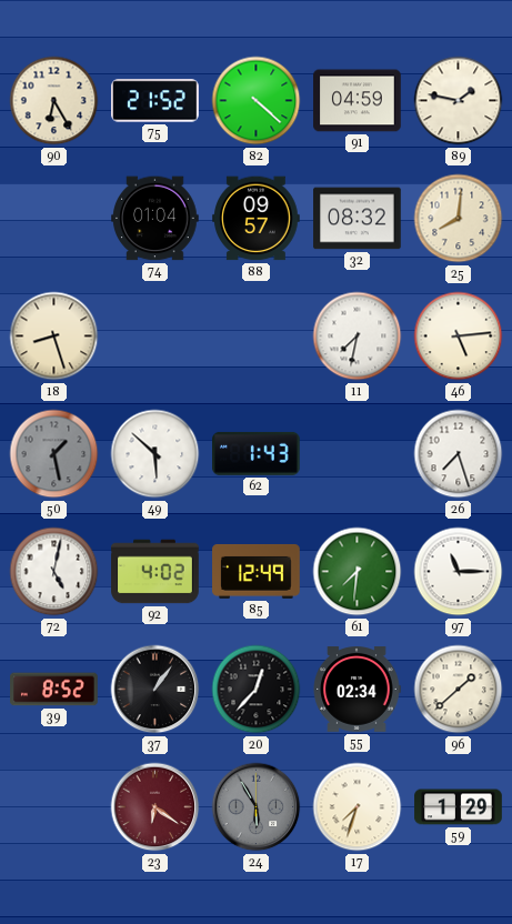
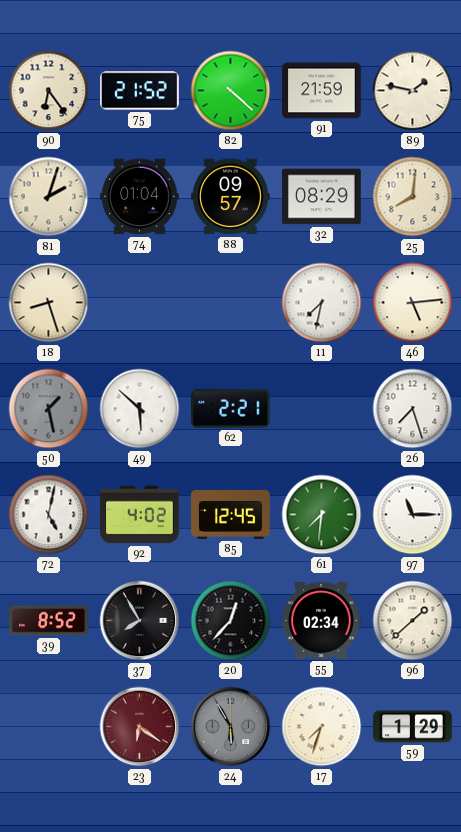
90: 6:25 -> 6:24
91: 04:59 -> 21:59
81: none -> 2:03
32: 08:32 -> 08:29
62: 1:43 -> 2:21
85: 12:49 -> 12:45
37: 1:06 -> 7:55
